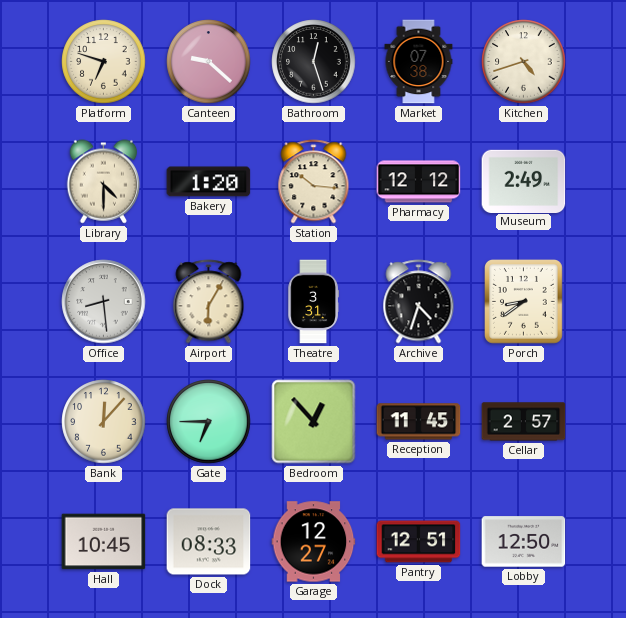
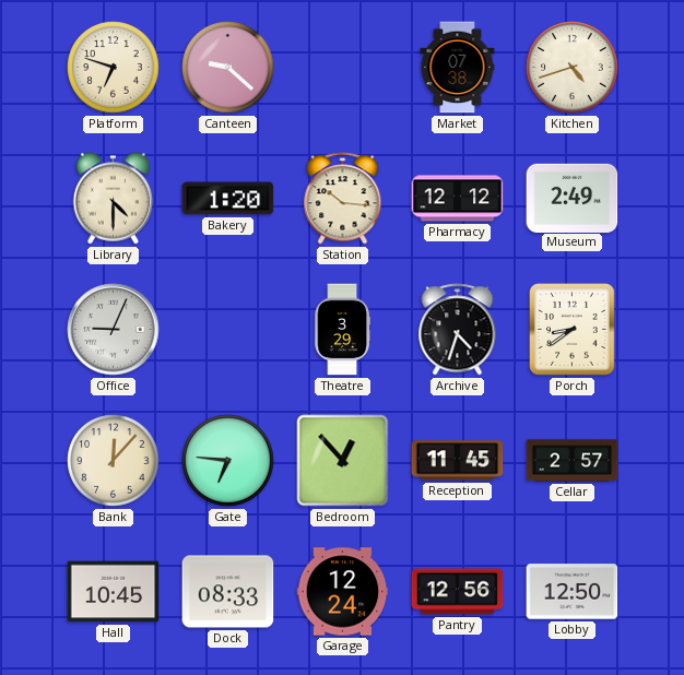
Bathroom: 12:27 -> none
Office: 8:29 -> 9:04
Airport: 6:05 -> none
Theatre: 3:31 -> 3:29
Gate: 6:45 -> 6:46
Garage: 12:27 -> 12:24
Pantry: 12:51 -> 12:56
